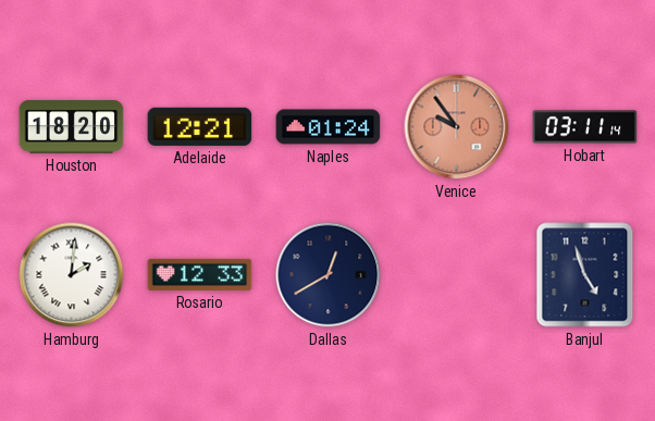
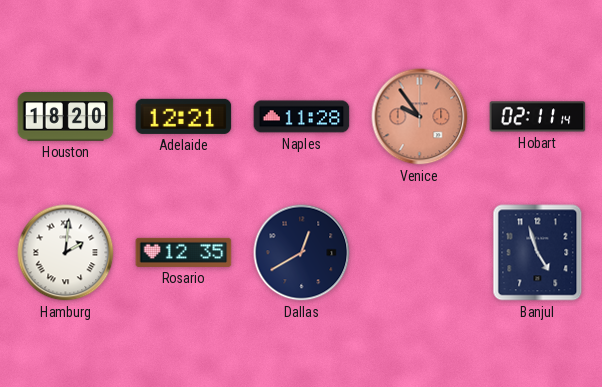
Naples: 01:24 -> 11:28
Hobart: 03:11 -> 02:11
Rosario: 12:33 -> 12:35
